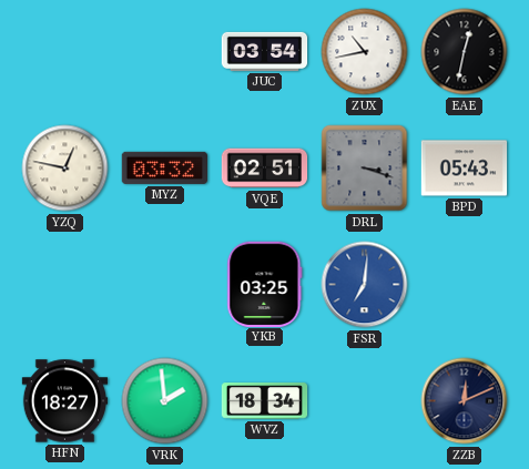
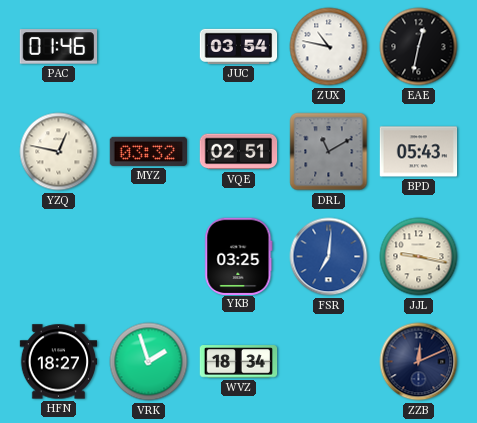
PAC: none -> 01:46
ZUX: 10:43 -> 10:47
DRL: 3:18 -> 11:10
JJL: none -> 9:17
VRK: 1:59 -> 1:57
